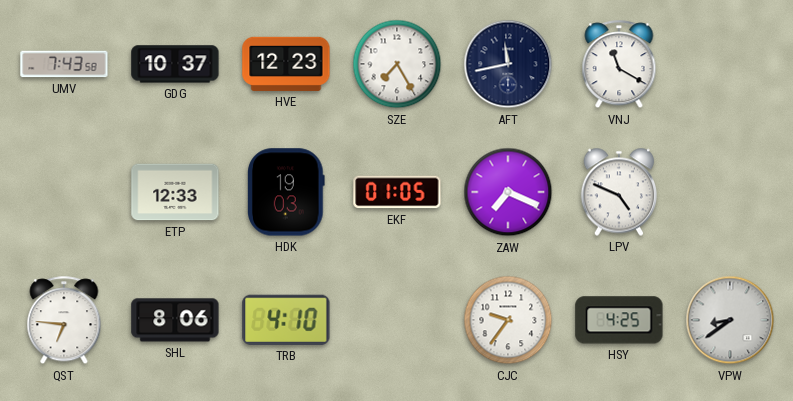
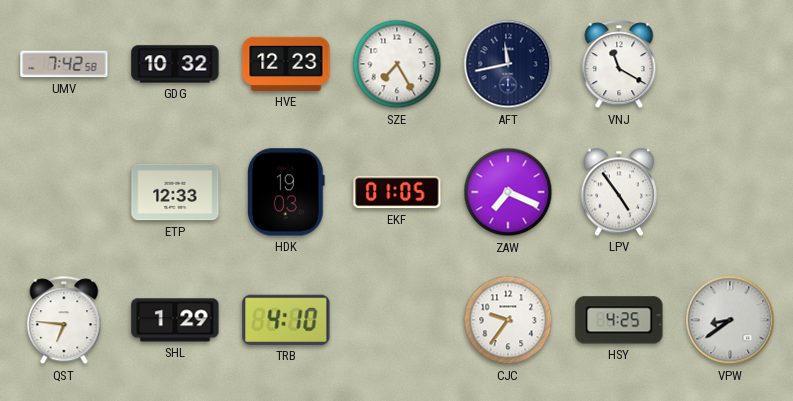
UMV: 7:43 -> 7:42
GDG: 10:37 -> 10:32
LPV: 4:49 -> 4:54
SHL: 8:06 -> 1:29
